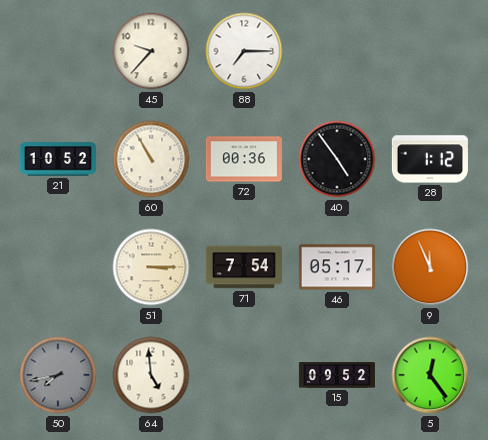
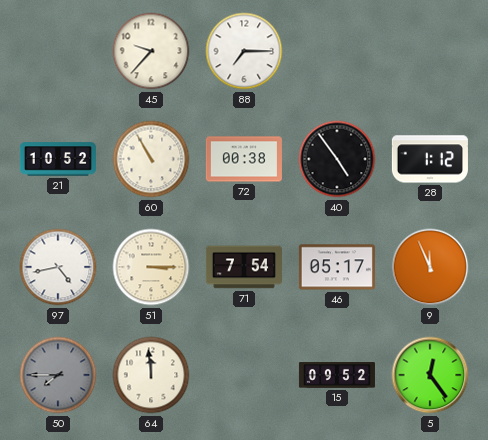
72: 00:36 -> 00:38
97: none -> 4:43
50: 7:43 -> 7:45
64: 4:59 -> 11:59
